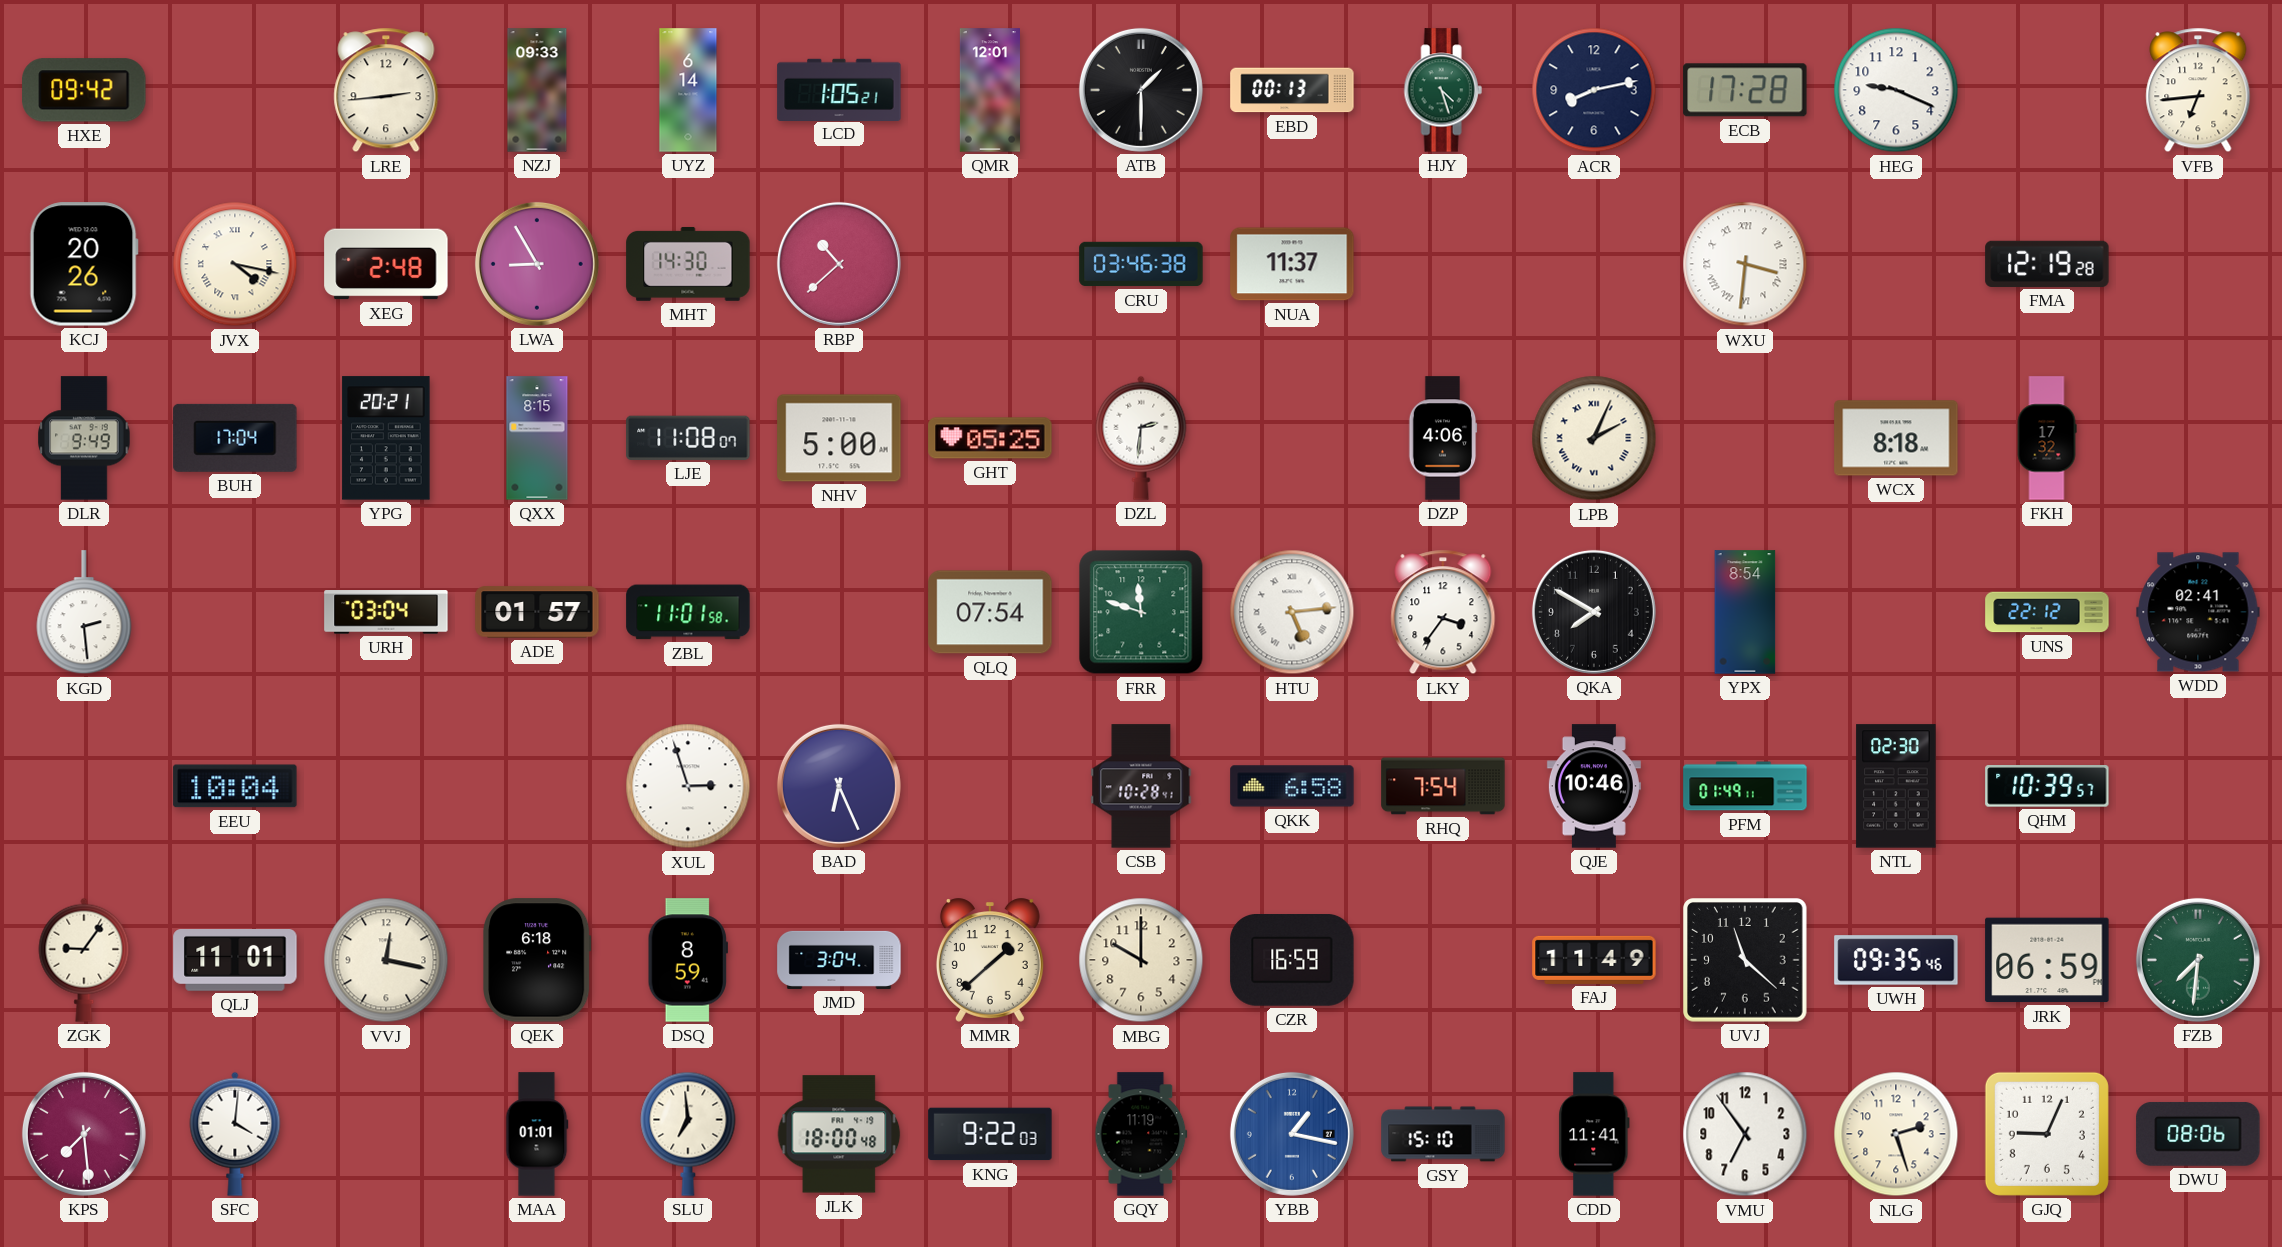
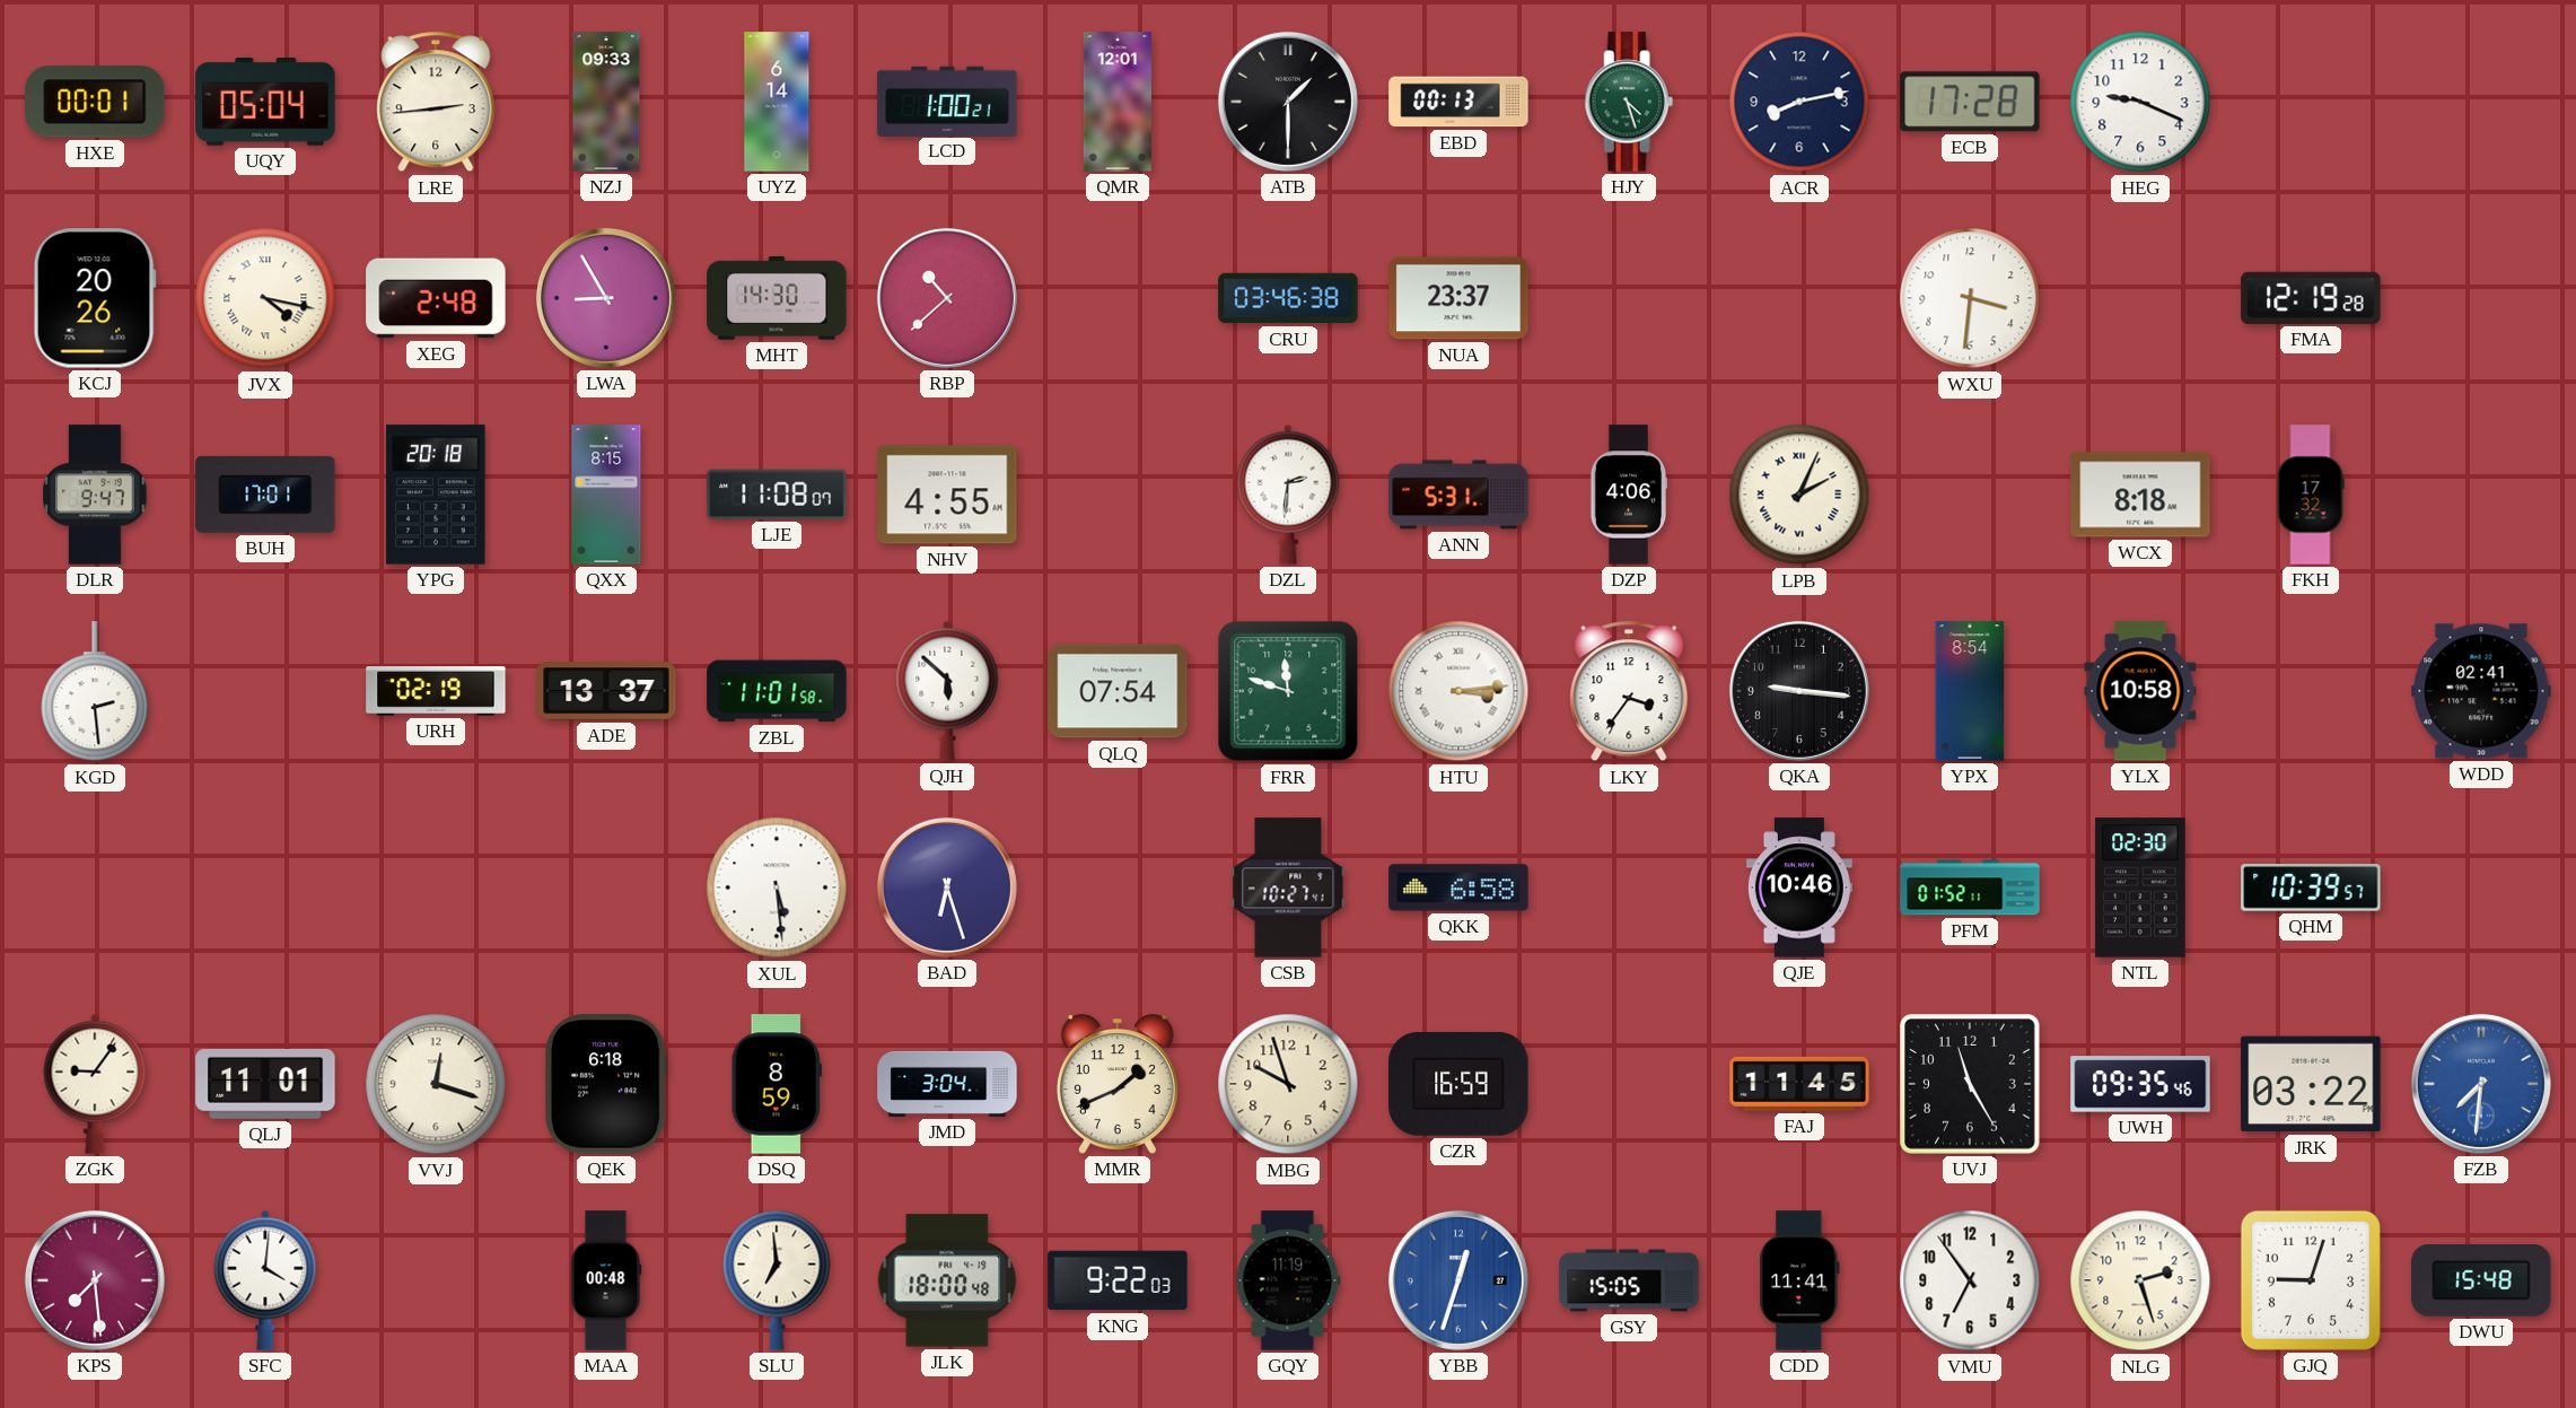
HXE: 09:42 -> 00:01
UQY: none -> 05:04
LCD: 1:05 -> 1:00
VFB: 6:44 -> none
NUA: 11:37 -> 23:37
WXU numerals: Roman -> Arabic
DLR: 9:49 -> 9:47
BUH: 17:04 -> 17:01
YPG: 20:21 -> 20:18
NHV: 5:00 -> 4:55
GHT: 05:25 -> none
ANN: none -> 5:31
URH: 03:04 -> 02:19
ADE: 01:57 -> 13:37
QJH: none -> 5:52
HTU: 5:14 -> 3:14
QKA: 7:50 -> 9:16
YLX: none -> 10:58
UNS: 22:12 -> none
EEU: 10:04 -> none
XUL: 2:57 -> 5:29
BAD: 6:26 -> 6:27
CSB: 10:28 -> 10:27
RHQ: 7:54 -> none
PFM: 01:49 -> 01:52
VVJ: 12:17 -> 12:18
MMR: 1:38 -> 1:41
MBG: 10:00 -> 9:57
FAJ: 11:49 -> 11:45
UVJ: 11:22 -> 11:25
JRK: 06:59 -> 03:22
FZB dial: green -> blue
MAA: 01:01 -> 00:48
YBB: 1:17 -> 12:33
GSY: 15:10 -> 15:05
GJQ: 9:04 -> 9:03
DWU: 08:06 -> 15:48
